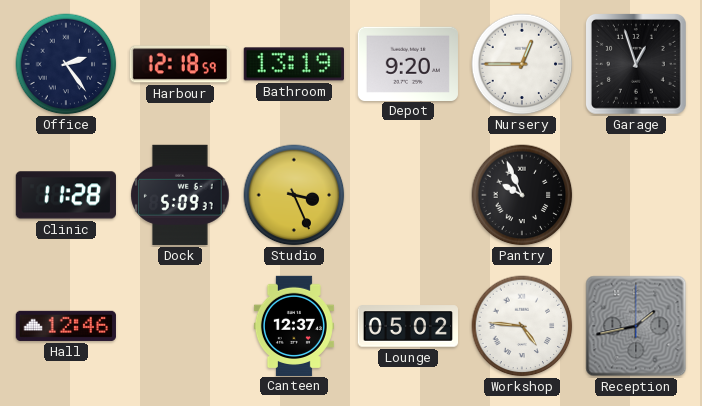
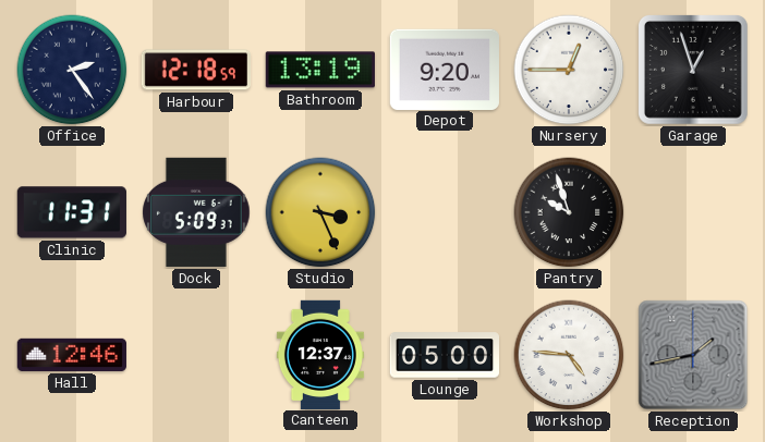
Clinic: 11:28 -> 11:31
Pantry: 9:56 -> 9:57
Lounge: 05:02 -> 05:00
